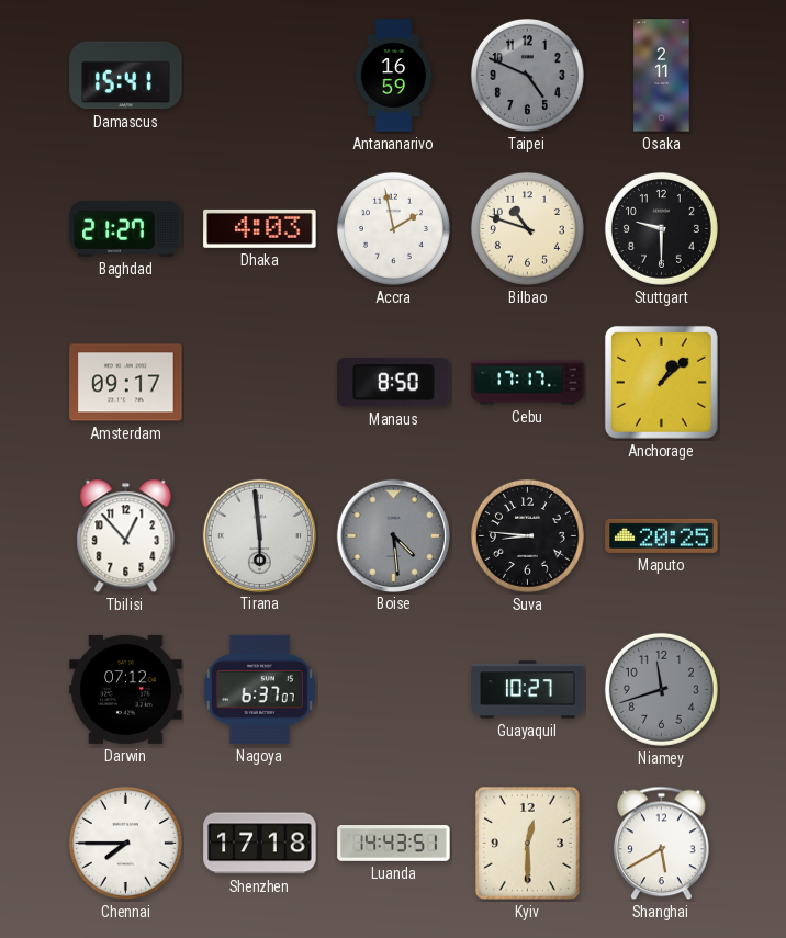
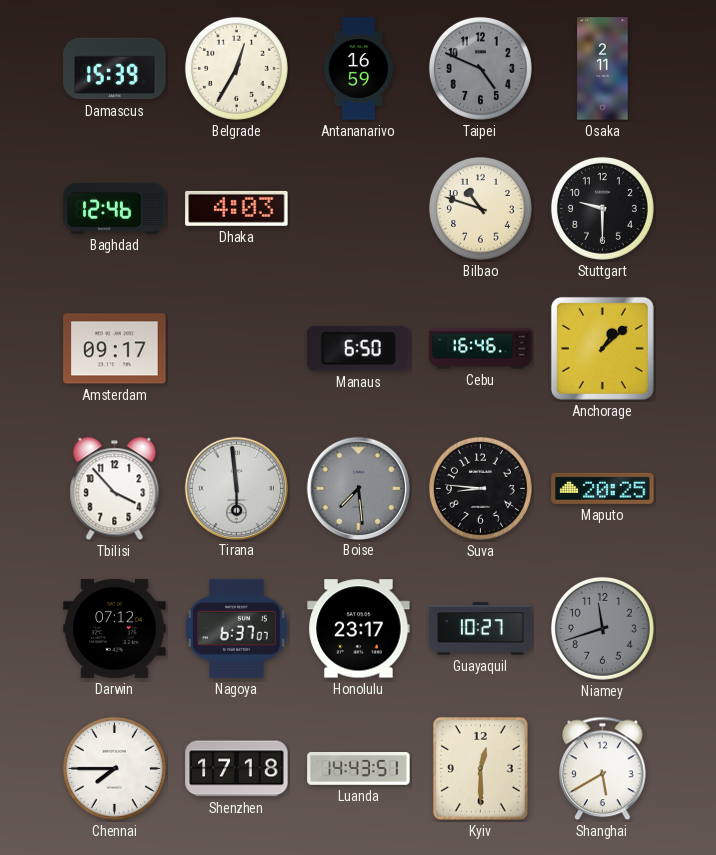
Damascus: 15:41 -> 15:39
Belgrade: none -> 12:35
Baghdad: 21:27 -> 12:46
Accra: 1:58 -> none
Manaus: 8:50 -> 6:50
Cebu: 17:17 -> 16:46
Tbilisi: 12:53 -> 3:53
Boise: 4:29 -> 7:29
Honolulu: none -> 23:17
